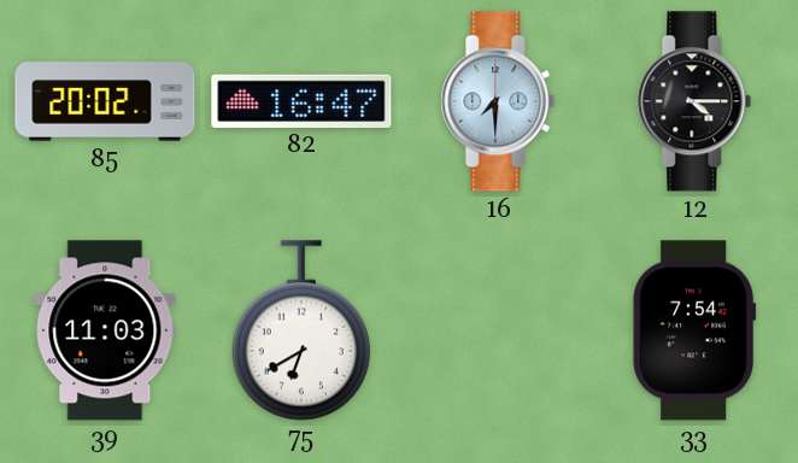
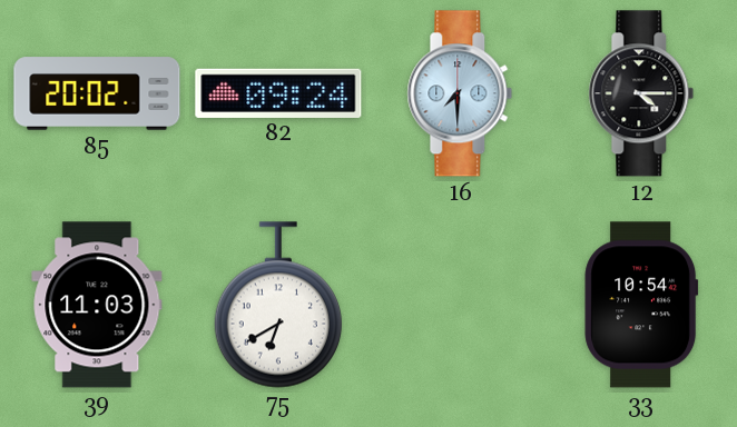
82: 16:47 -> 09:24
33: 7:54 -> 10:54
